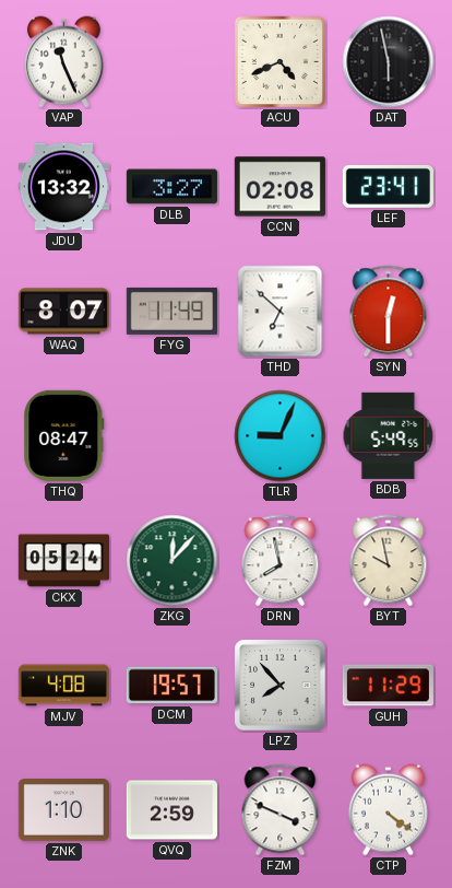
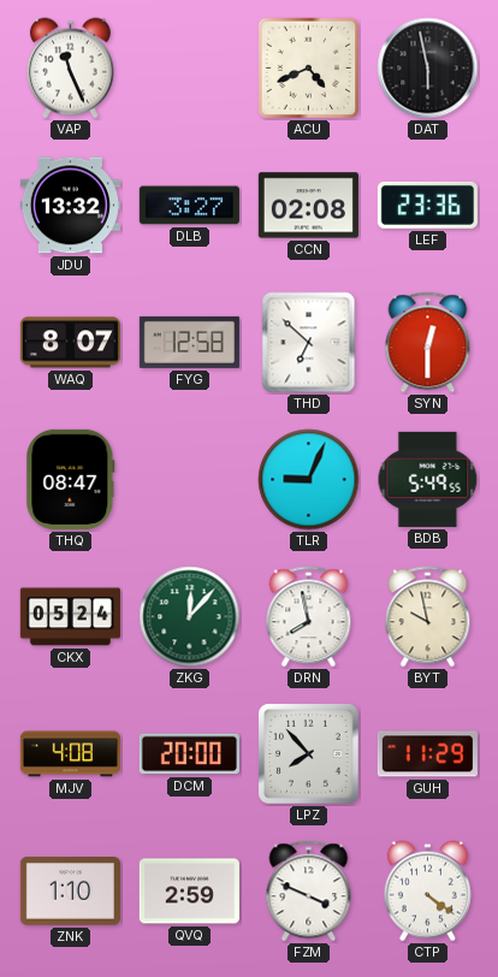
LEF: 23:41 -> 23:36
FYG: 11:49 -> 12:58
DCM: 19:57 -> 20:00
